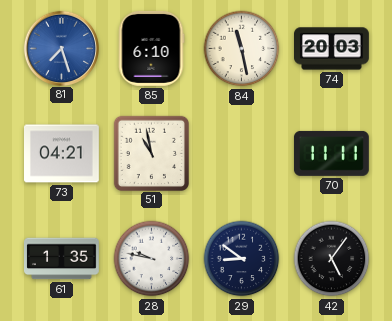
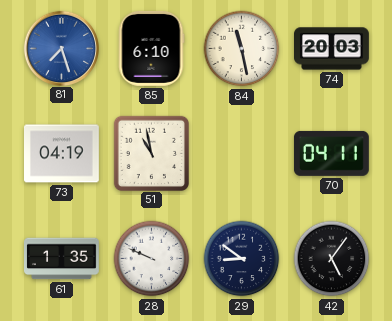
73: 04:21 -> 04:19
70: 11:11 -> 04:11
28: 9:47 -> 9:49
